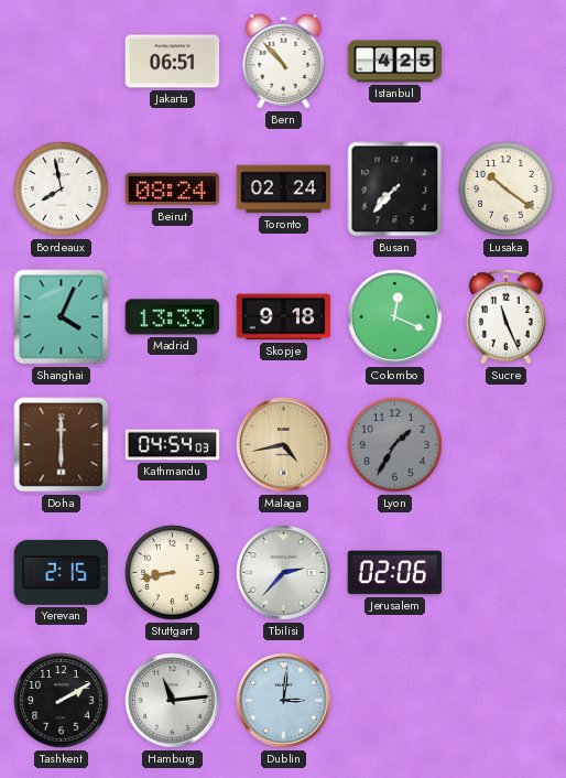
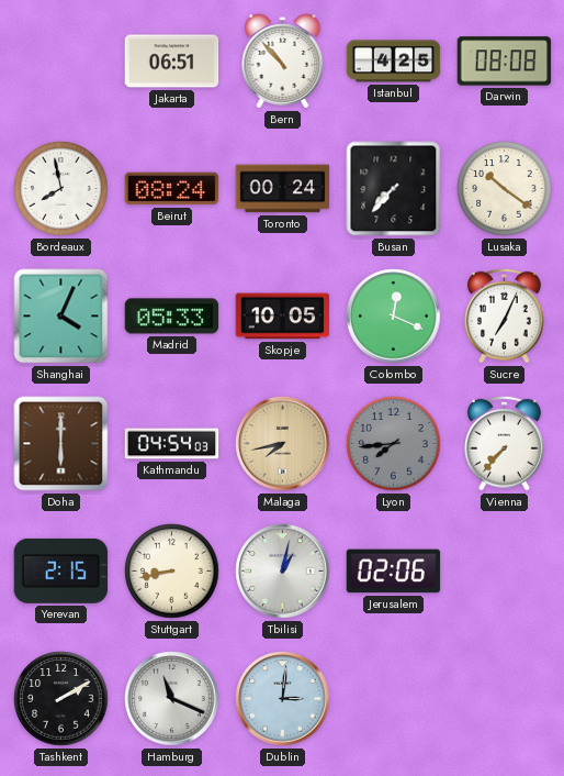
Darwin: none -> 08:08
Toronto: 02:24 -> 00:24
Madrid: 13:33 -> 05:33
Skopje: 9:18 -> 10:05
Sucre: 11:26 -> 7:04
Malaga: 4:43 -> 7:43
Lyon: 1:35 -> 7:44
Vienna: none -> 7:37
Tbilisi: 2:37 -> 1:02
Hamburg: 11:14 -> 11:19
